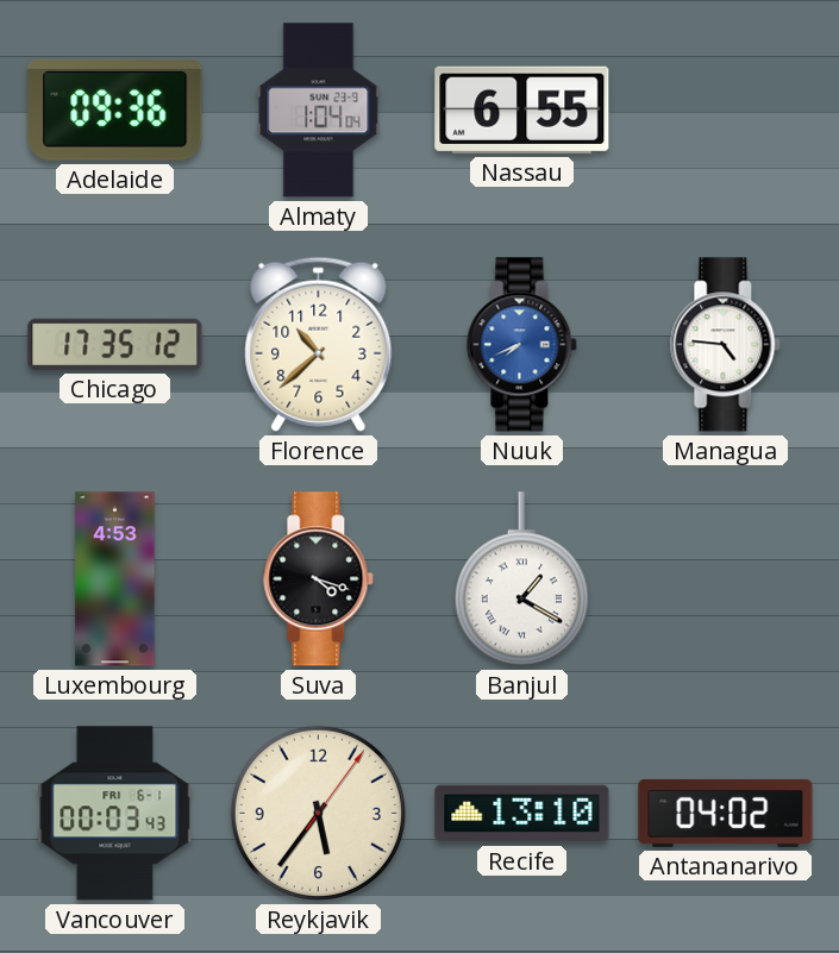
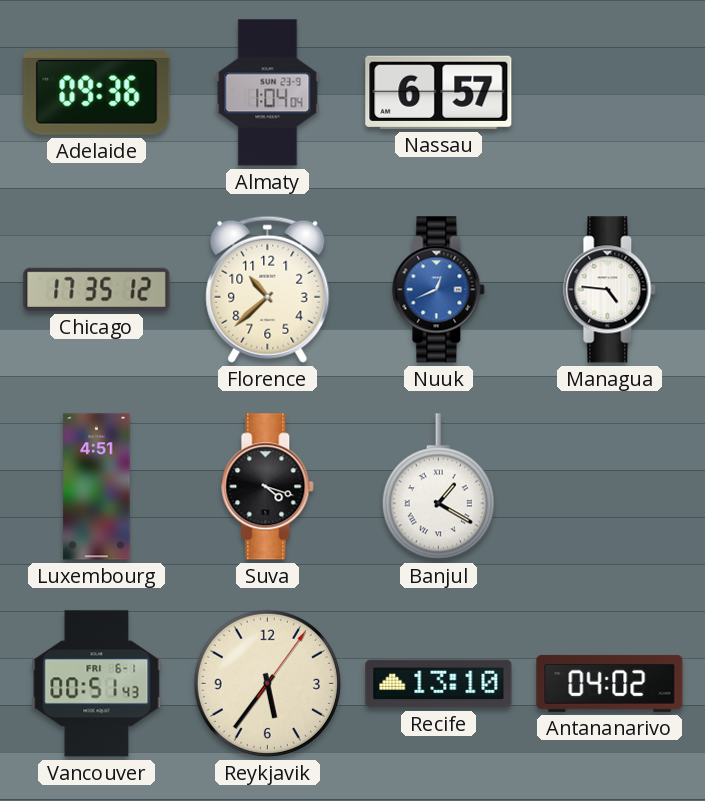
Nassau: 6:55 -> 6:57
Nuuk: 7:41 -> 12:41
Luxembourg: 4:53 -> 4:51
Vancouver: 00:03 -> 00:51
